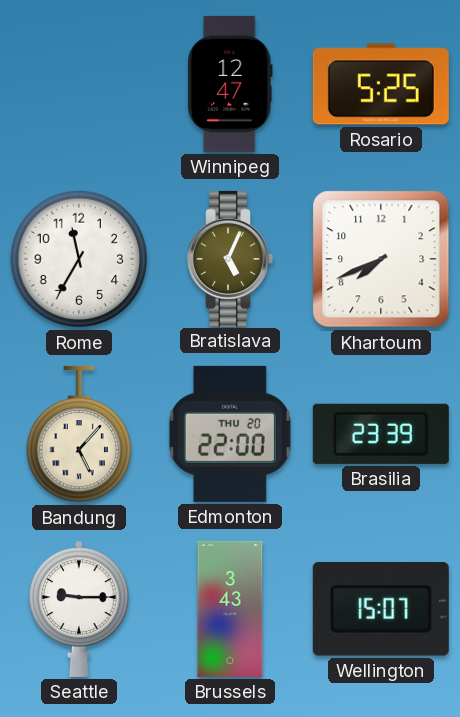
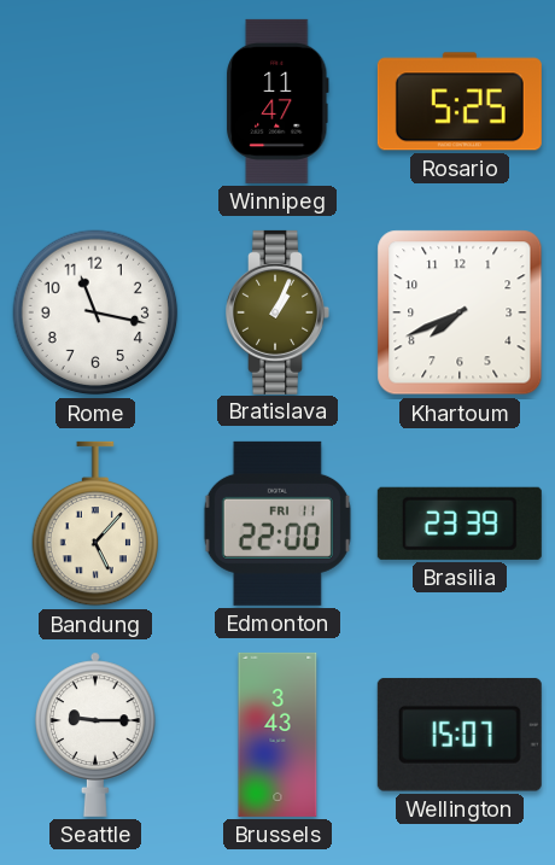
Winnipeg: 12:47 -> 11:47
Rome: 11:35 -> 11:17
Bratislava: 5:04 -> 1:04
Edmonton date: THU 20 -> FRI 11
